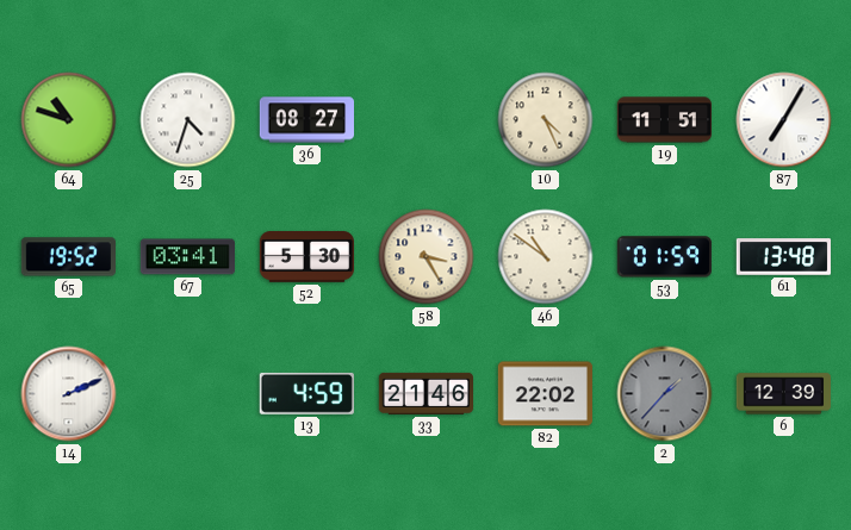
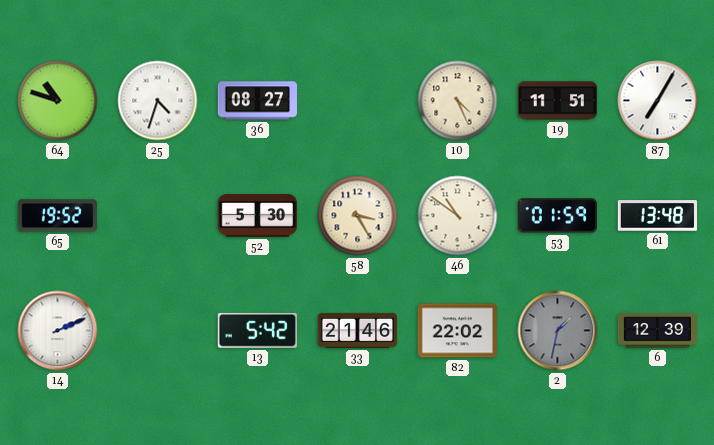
67: 03:41 -> none
13: 4:59 -> 5:42
2: 1:37 -> 1:32
